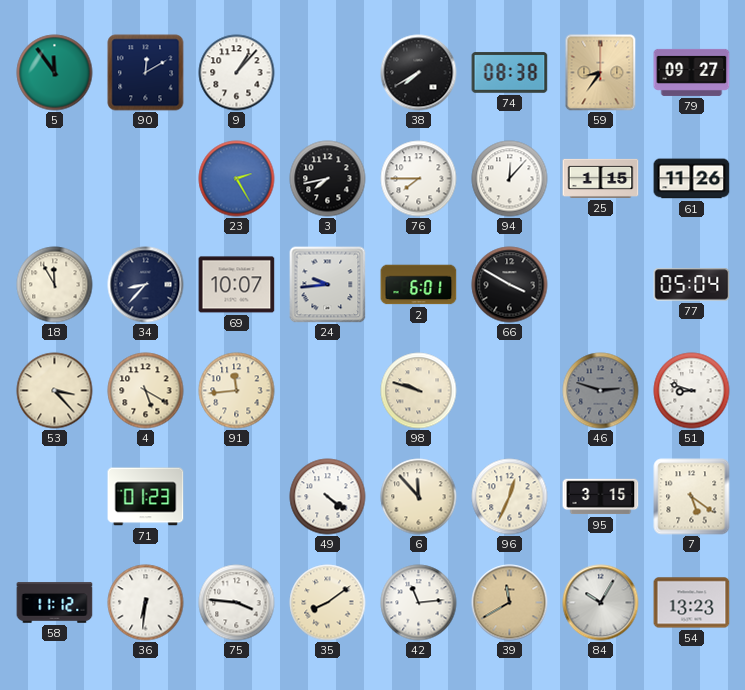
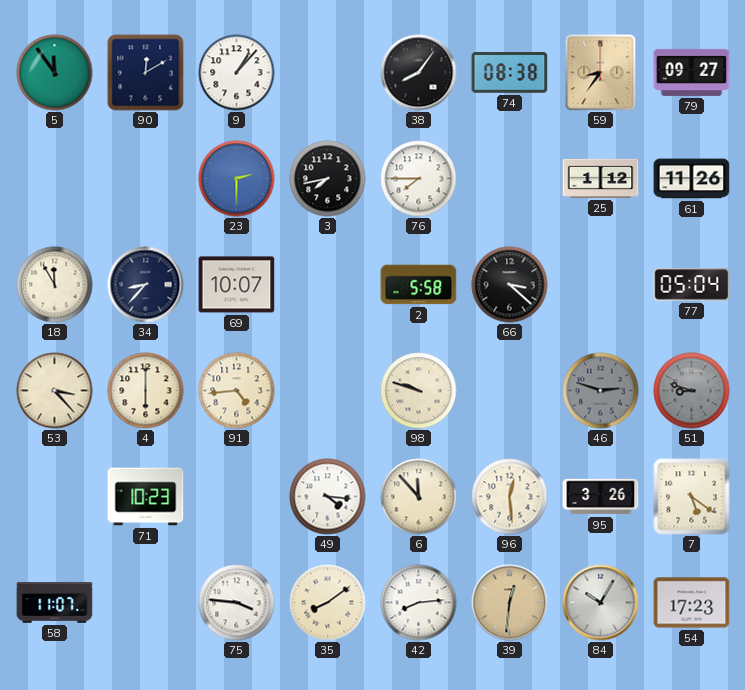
38: 7:40 -> 8:06
23: 2:25 -> 2:30
94: 12:07 -> none
25: 1:15 -> 1:12
24: 9:44 -> none
2: 6:01 -> 5:58
66: 3:50 -> 3:22
4: 5:20 -> 6:00
91: 11:44 -> 4:44
51 dial: white -> grey
71: 01:23 -> 10:23
49: 4:21 -> 4:16
96: 12:34 -> 12:29
95: 3:15 -> 3:26
58: 11:12 -> 11:07
36: 6:31 -> none
42: 11:14 -> 8:14
39: 11:40 -> 12:31
54: 13:23 -> 17:23
